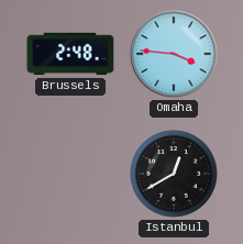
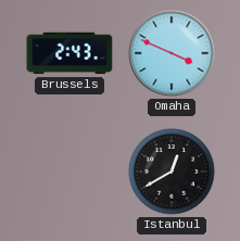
Brussels: 2:48 -> 2:43
Omaha: 3:46 -> 3:49
